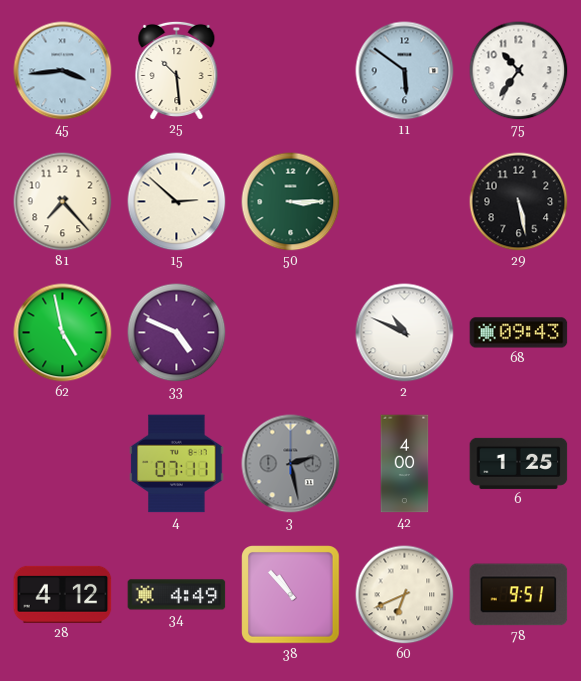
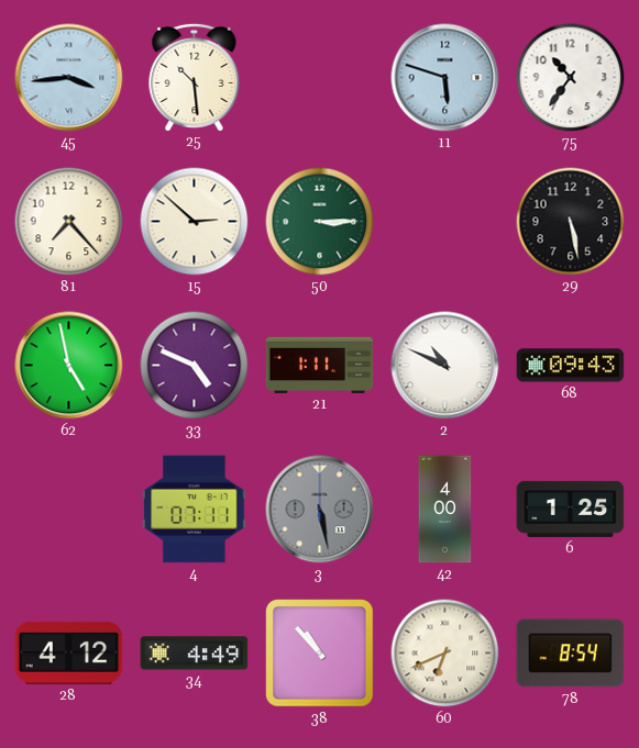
11: 5:51 -> 5:48
21: none -> 1:11
3: 2:28 -> 5:28
78: 9:51 -> 8:54
